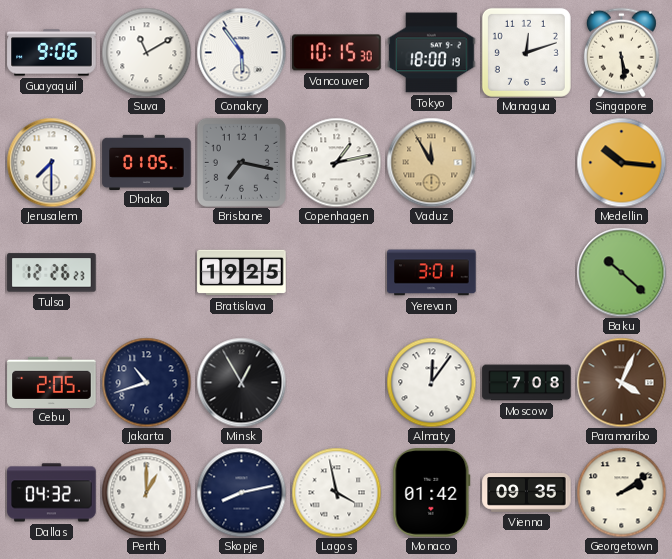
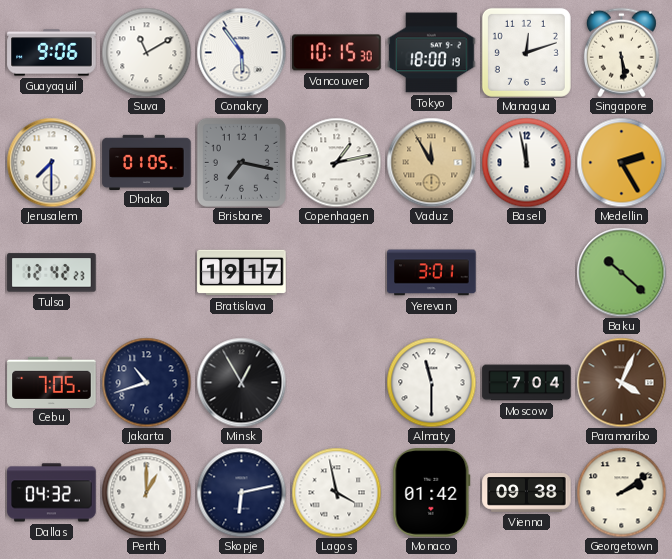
Basel: none -> 11:58
Medellin: 10:16 -> 2:25
Tulsa: 12:26 -> 12:42
Bratislava: 19:25 -> 19:17
Cebu: 2:05 -> 7:05
Almaty: 12:06 -> 11:30
Moscow: 7:08 -> 7:04
Skopje: 8:13 -> 6:13
Vienna: 09:35 -> 09:38
